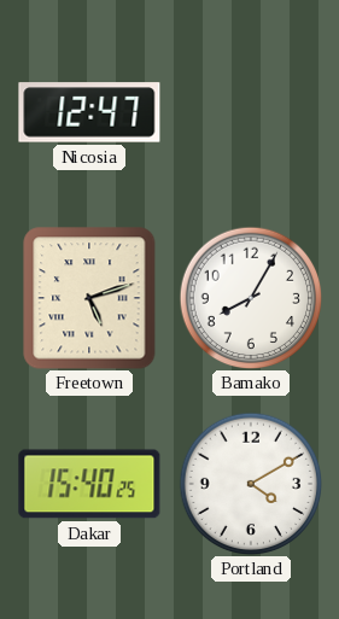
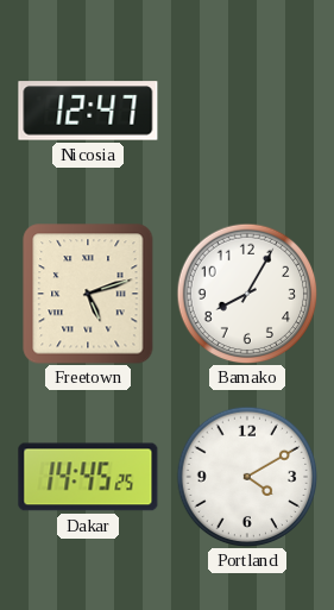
Dakar: 15:40 -> 14:45
